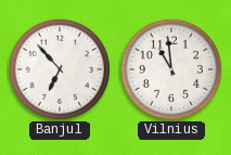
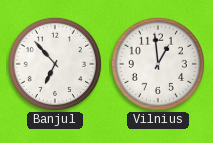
Vilnius: 10:59 -> 12:59
